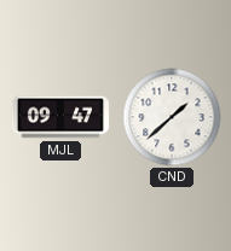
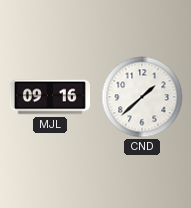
MJL: 09:47 -> 09:16
